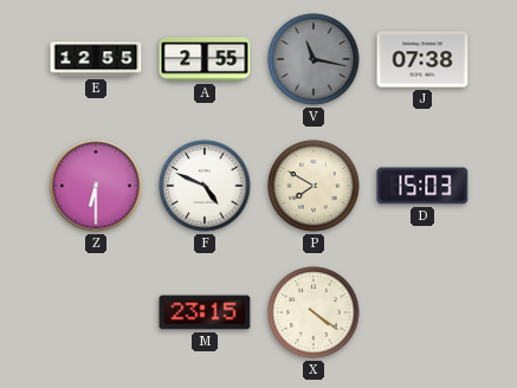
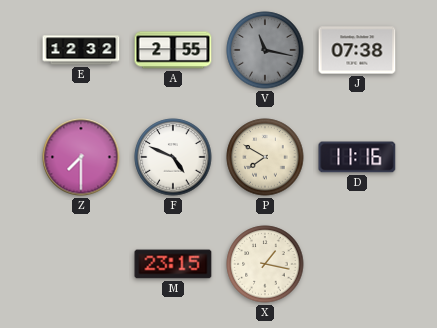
E: 12:55 -> 12:32
Z: 6:30 -> 7:30
D: 15:03 -> 11:16
X: 4:21 -> 1:17
